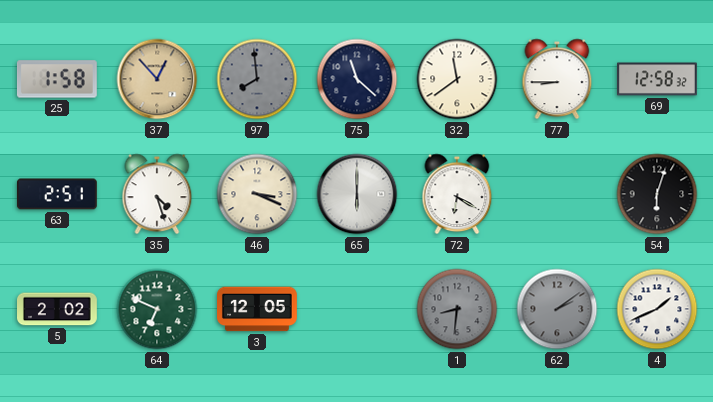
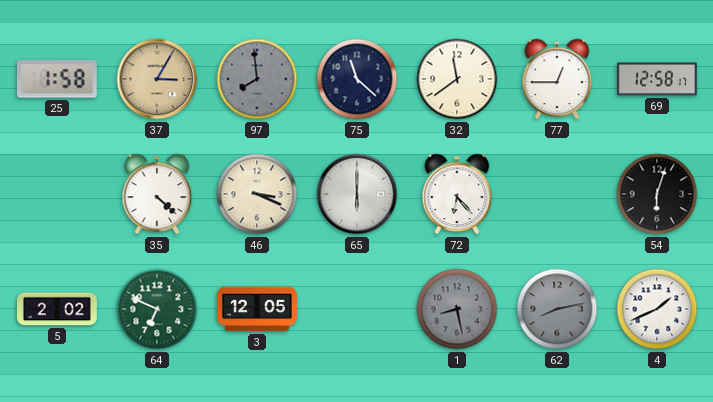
37: 12:53 -> 3:05
77: 8:45 -> 12:45
69: 12:58:32 -> 12:58:17
63: 2:51 -> none
35: 4:27 -> 4:22
72: 6:20 -> 6:23
1: 8:31 -> 8:28
62: 2:09 -> 8:13
